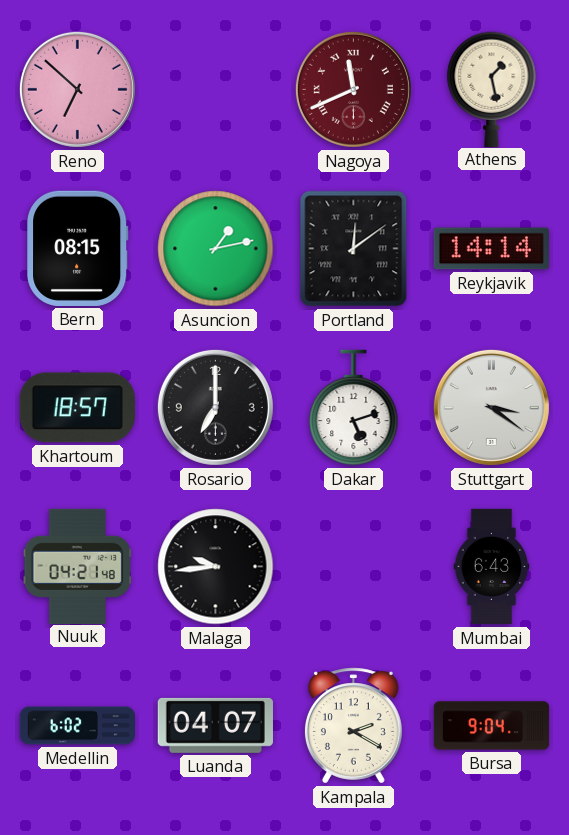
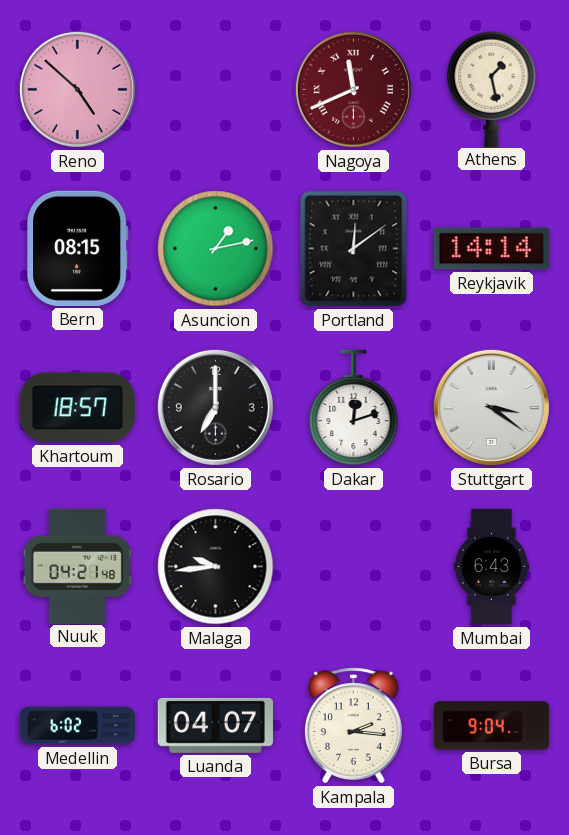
Reno: 6:52 -> 4:52
Dakar: 5:12 -> 12:12
Kampala: 2:20 -> 2:16
